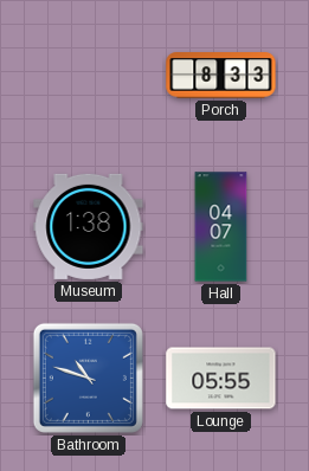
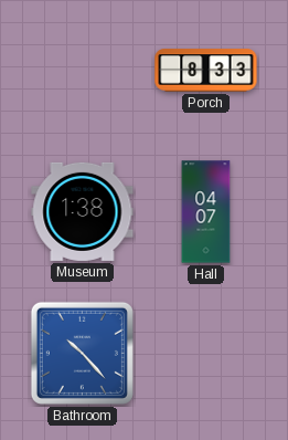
Bathroom: 10:48 -> 10:23
Lounge: 05:55 -> none
